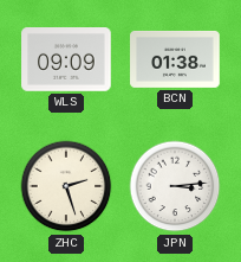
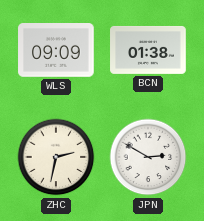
ZHC: 2:27 -> 2:32
JPN: 3:14 -> 2:50
